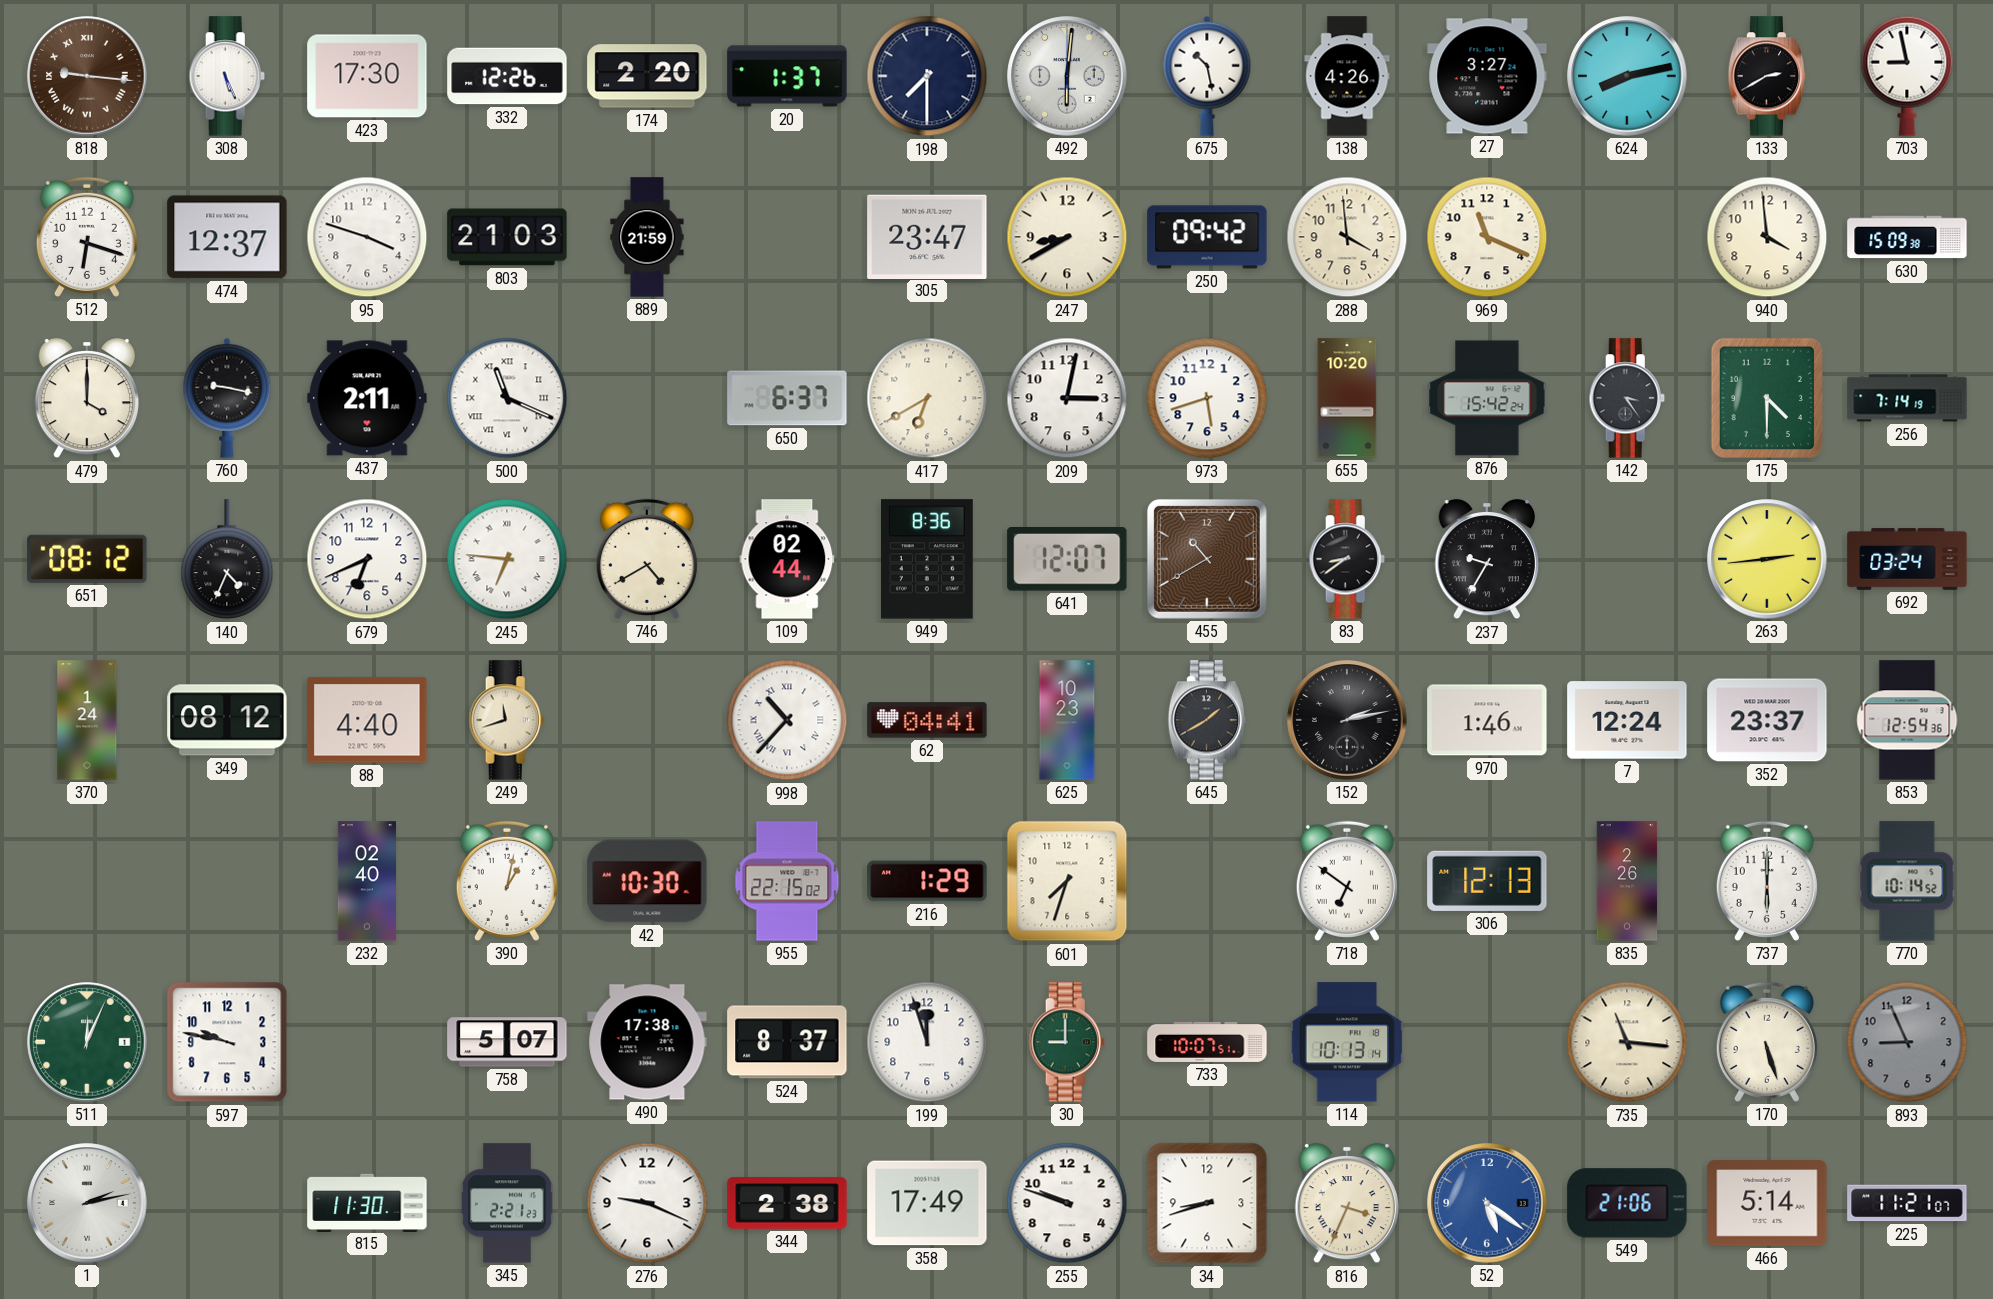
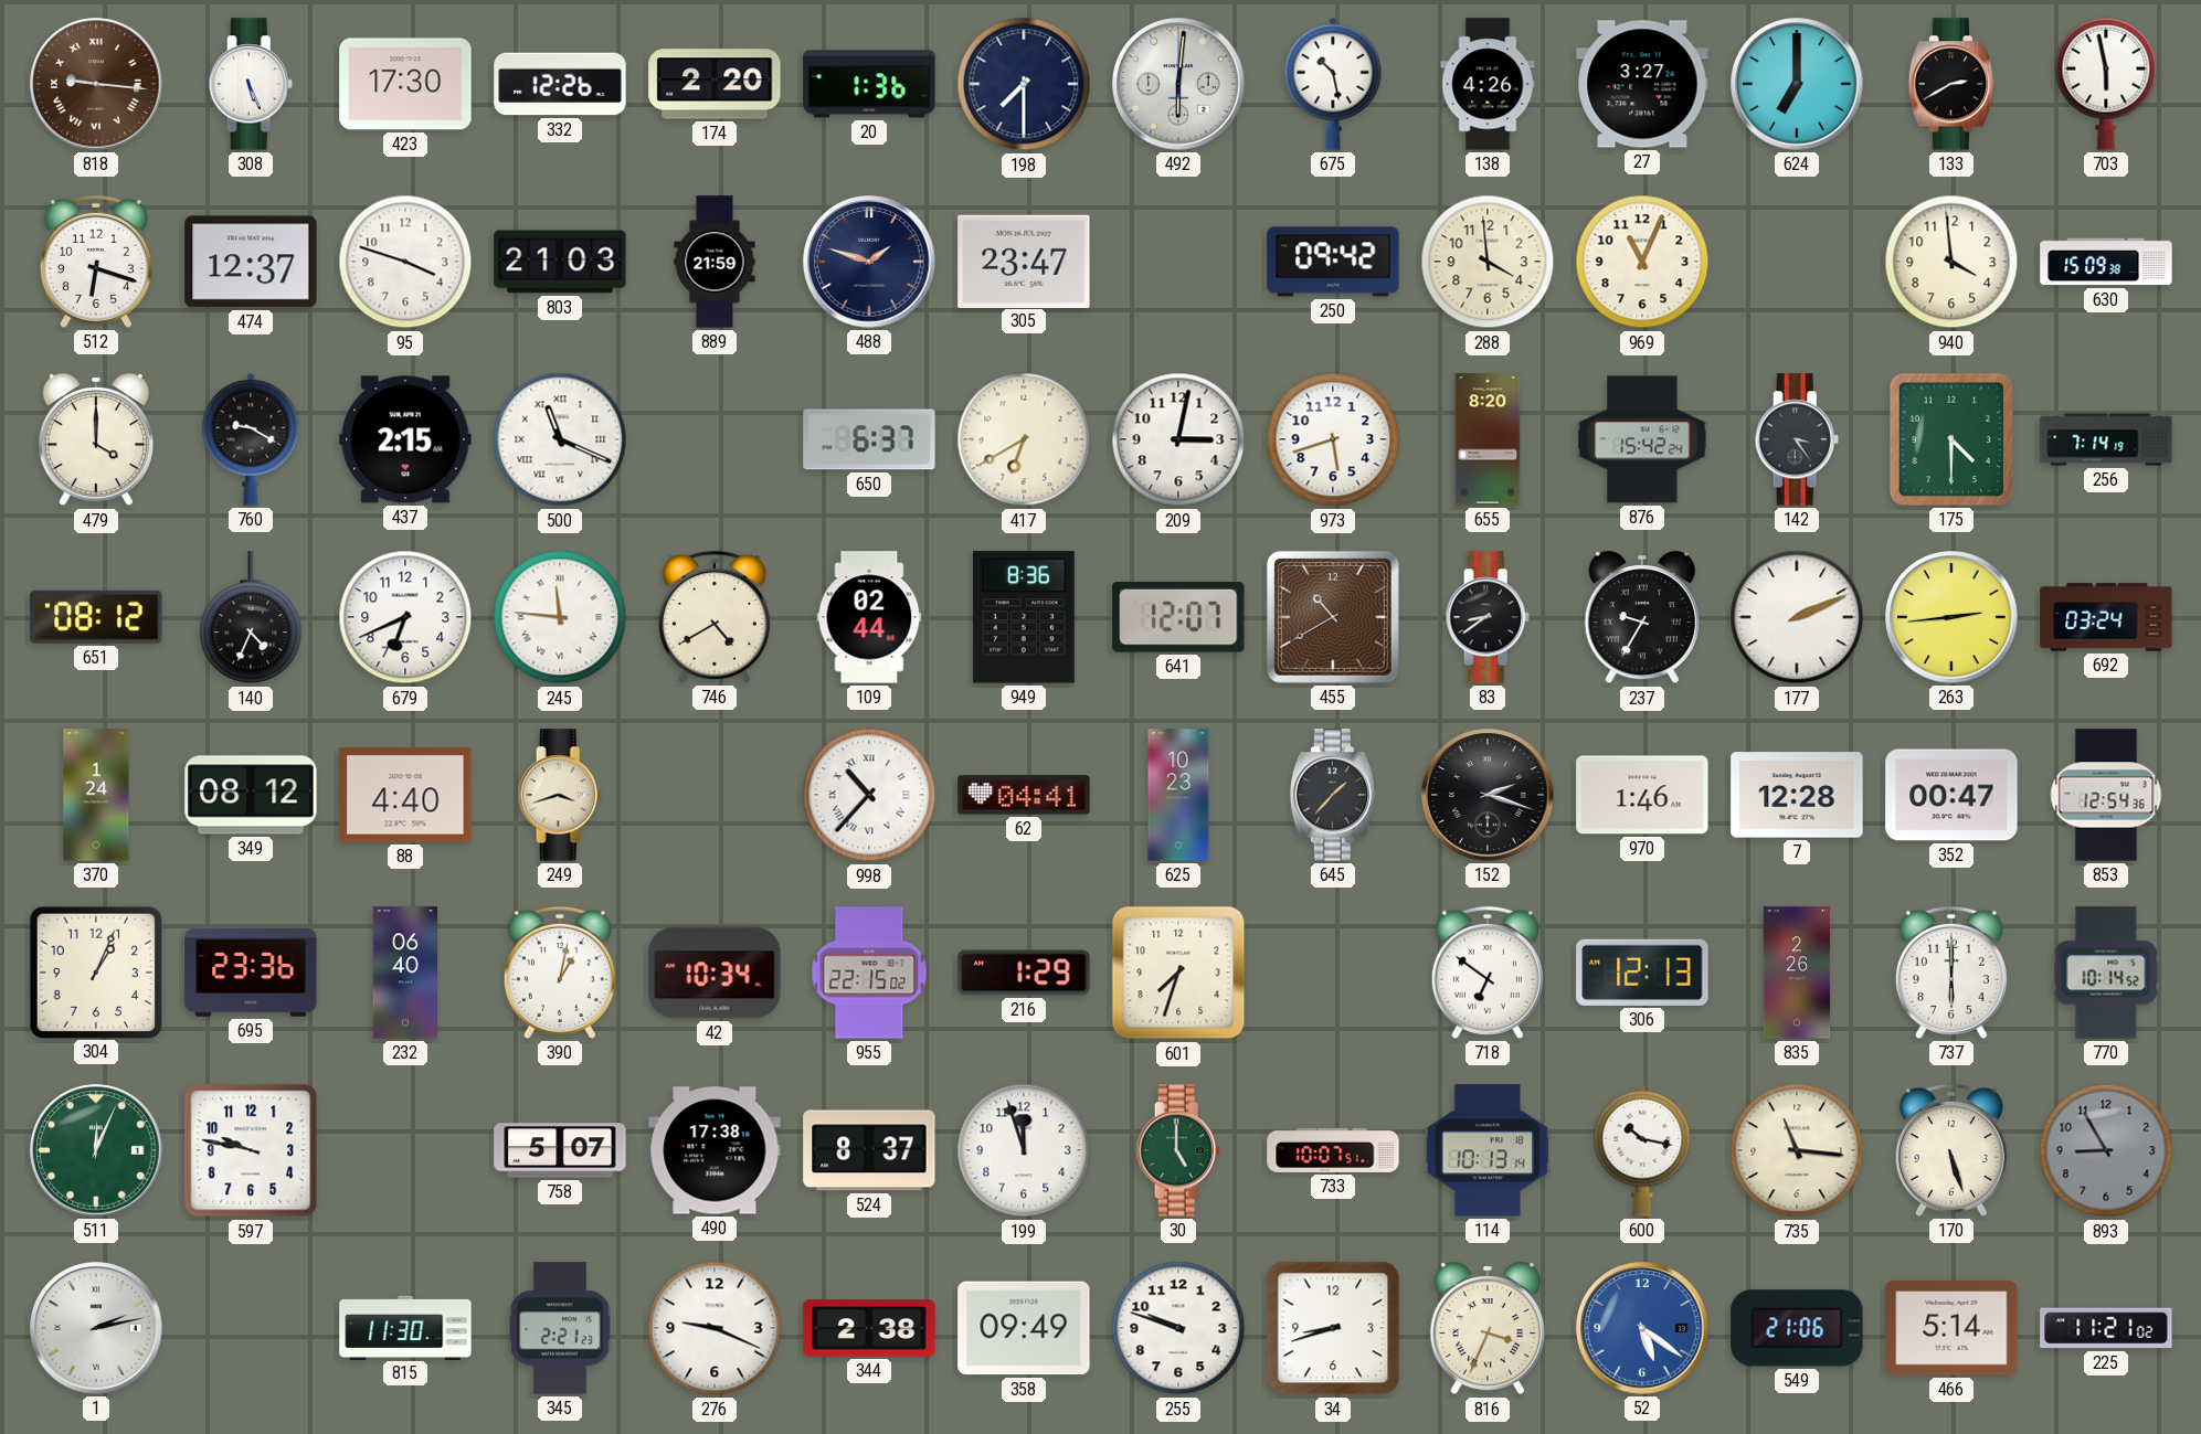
20: 1:37 -> 1:36
624: 8:13 -> 7:00
703: 8:58 -> 5:58
488: none -> 1:48
247: 8:40 -> none
969: 11:19 -> 11:04
760: 9:17 -> 9:20
437: 2:11 -> 2:15
655: 10:20 -> 8:20
245: 6:46 -> 11:46
177: none -> 2:11
249: 11:42 -> 3:42
645: 1:40 -> 1:37
152: 2:13 -> 2:18
7: 12:24 -> 12:28
352: 23:37 -> 00:47
304: none -> 1:04
695: none -> 23:36
232: 02:40 -> 06:40
42: 10:30 -> 10:34
30: 9:00 -> 5:00
600: none -> 10:17
893: 8:56 -> 8:55
358: 17:49 -> 09:49
225: 11:21:07 -> 11:21:02
